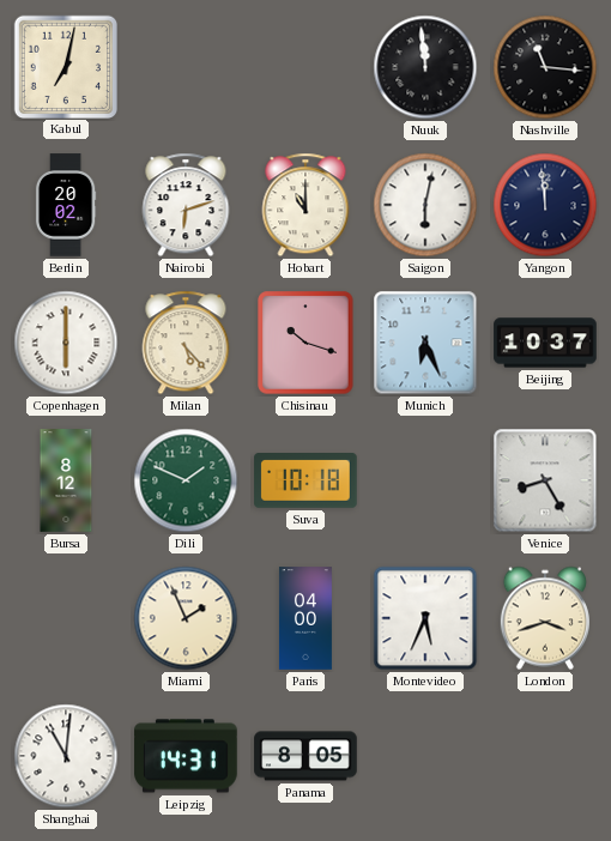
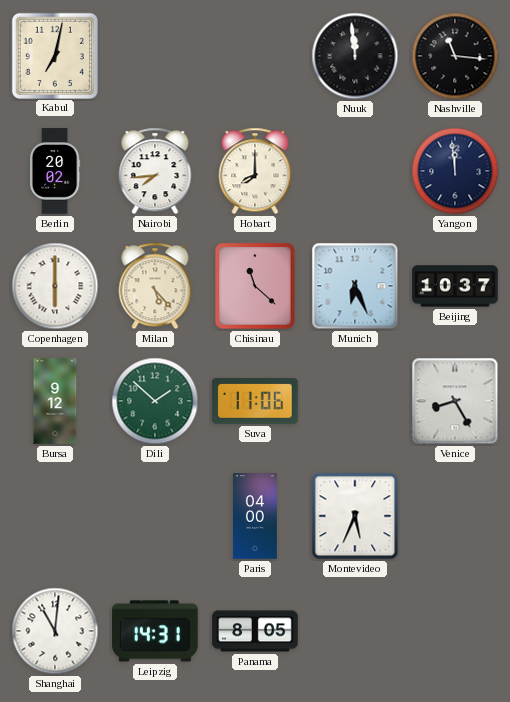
Nairobi: 6:12 -> 7:44
Hobart: 11:00 -> 8:00
Saigon: 6:02 -> none
Chisinau: 10:18 -> 11:22
Bursa: 8:12 -> 9:12
Dili: 1:49 -> 1:52
Suva: 10:18 -> 11:06
Miami: 1:56 -> none
London: 3:42 -> none
